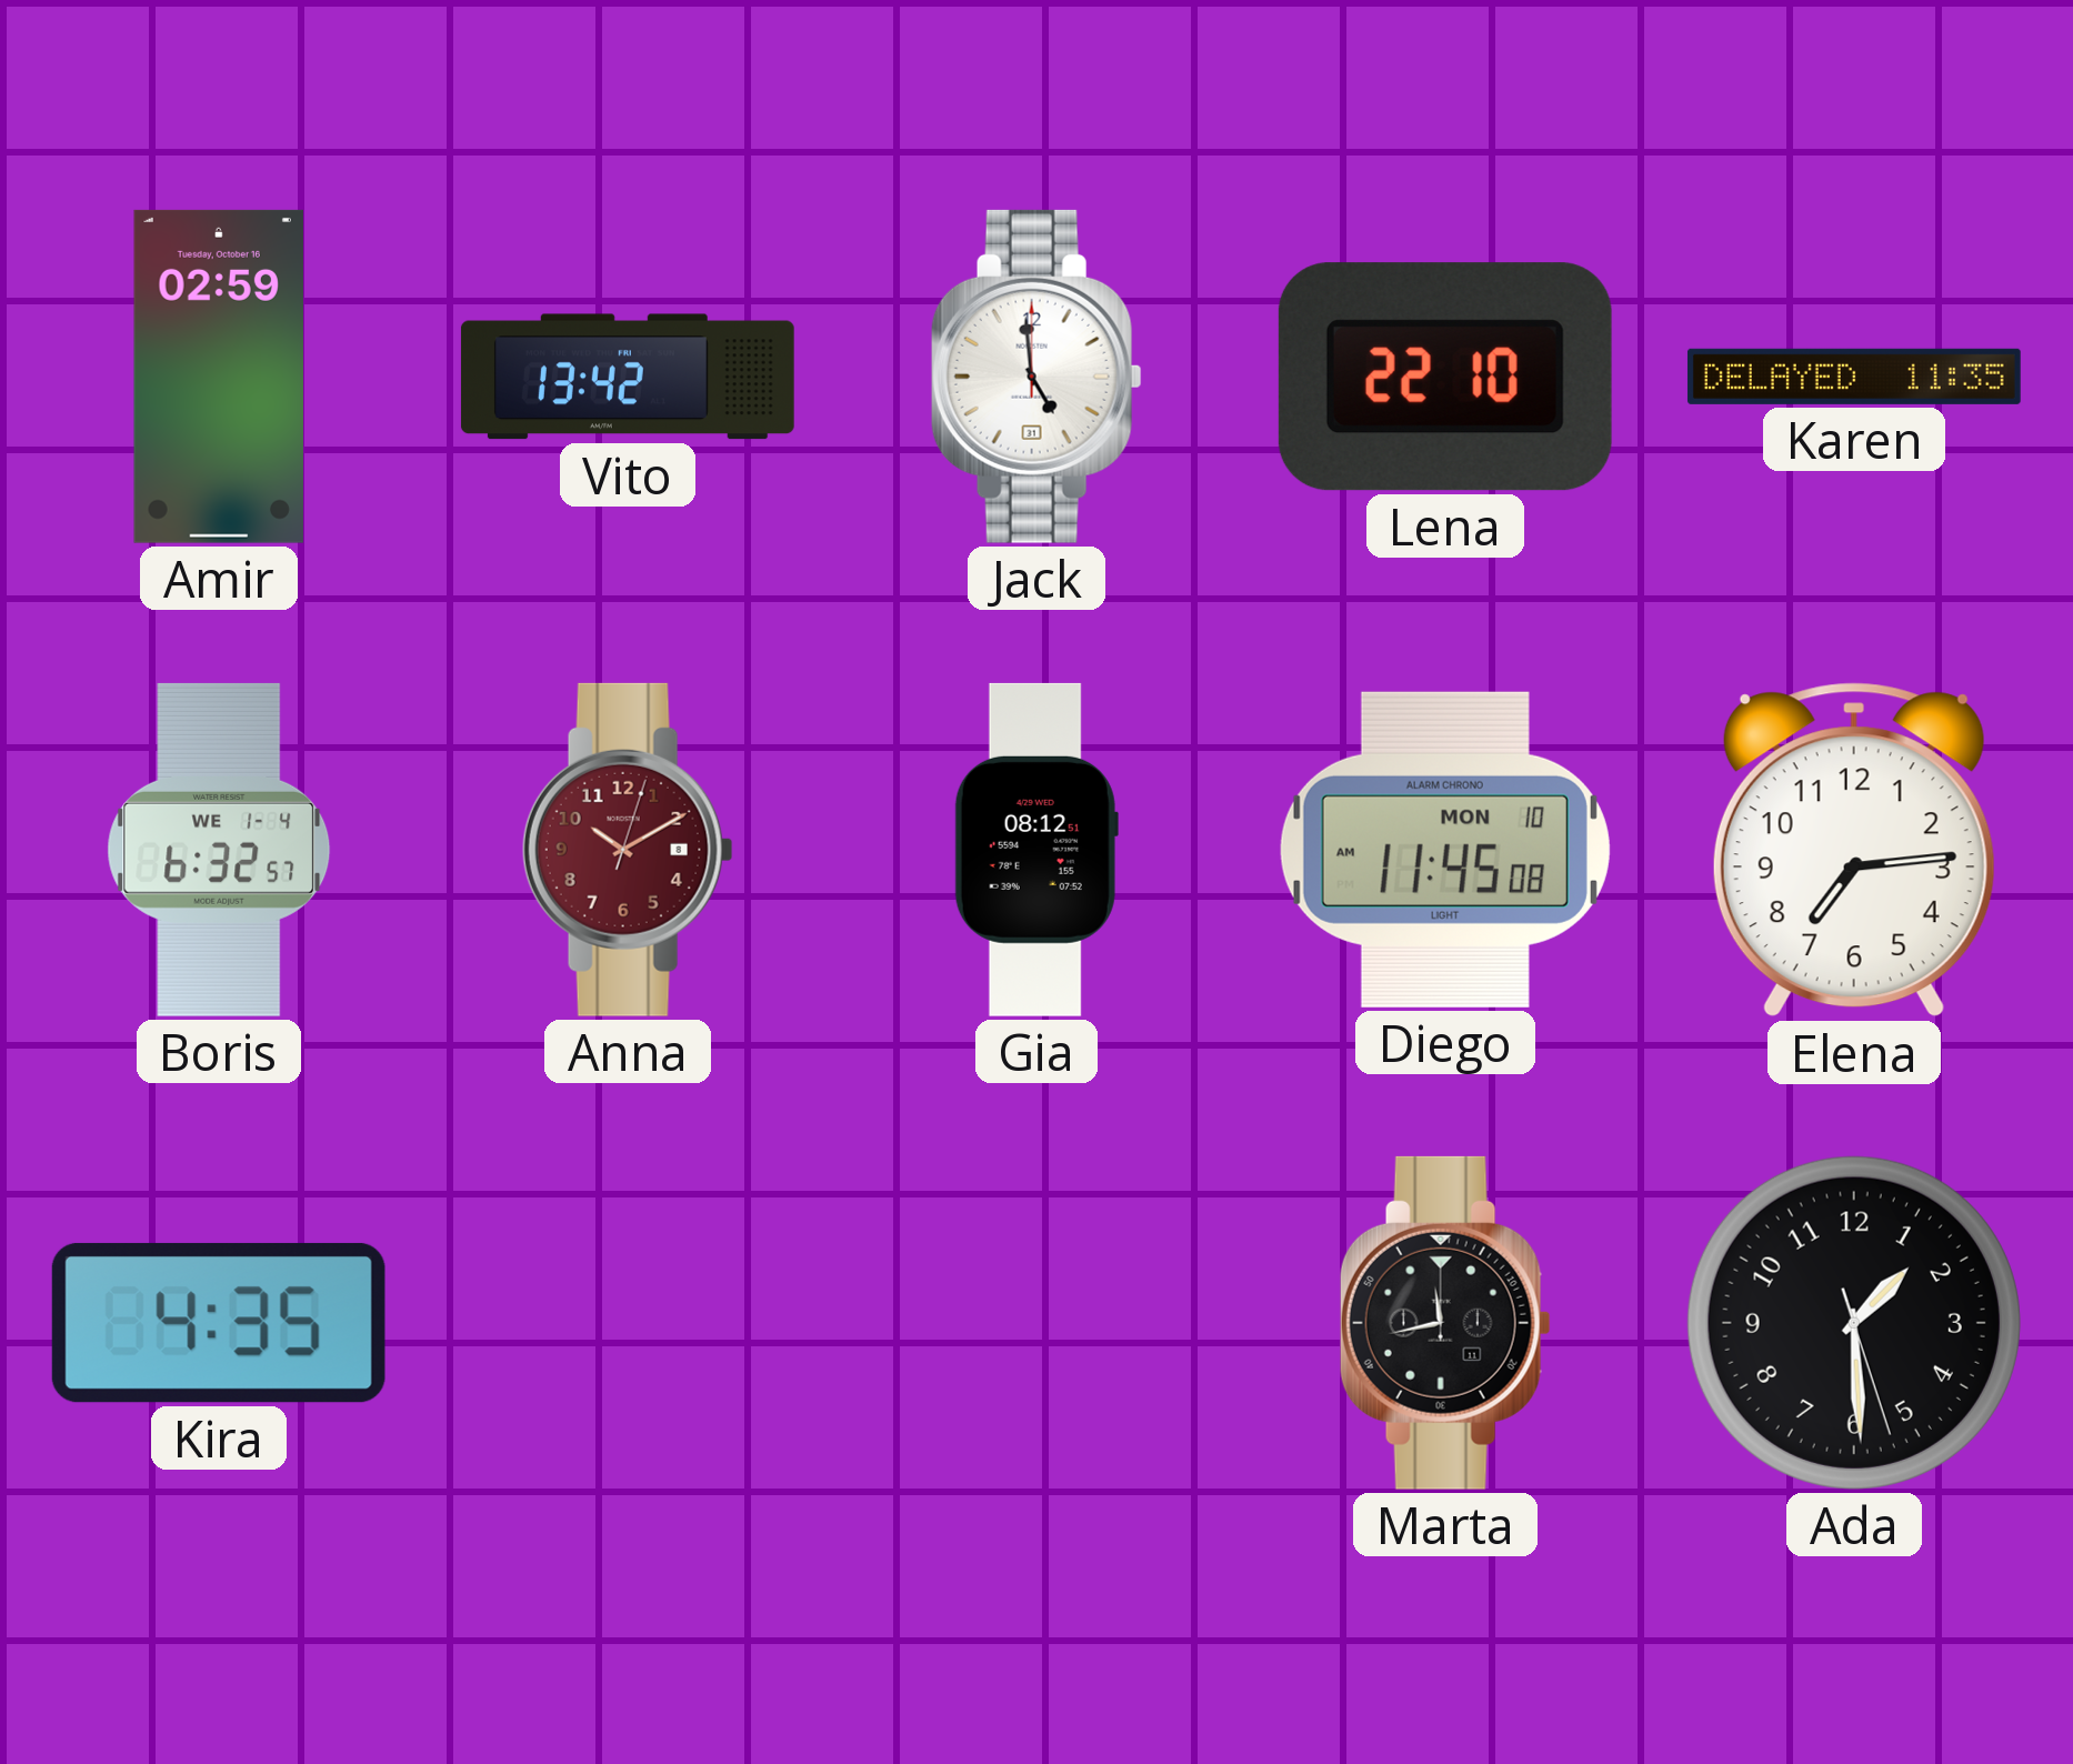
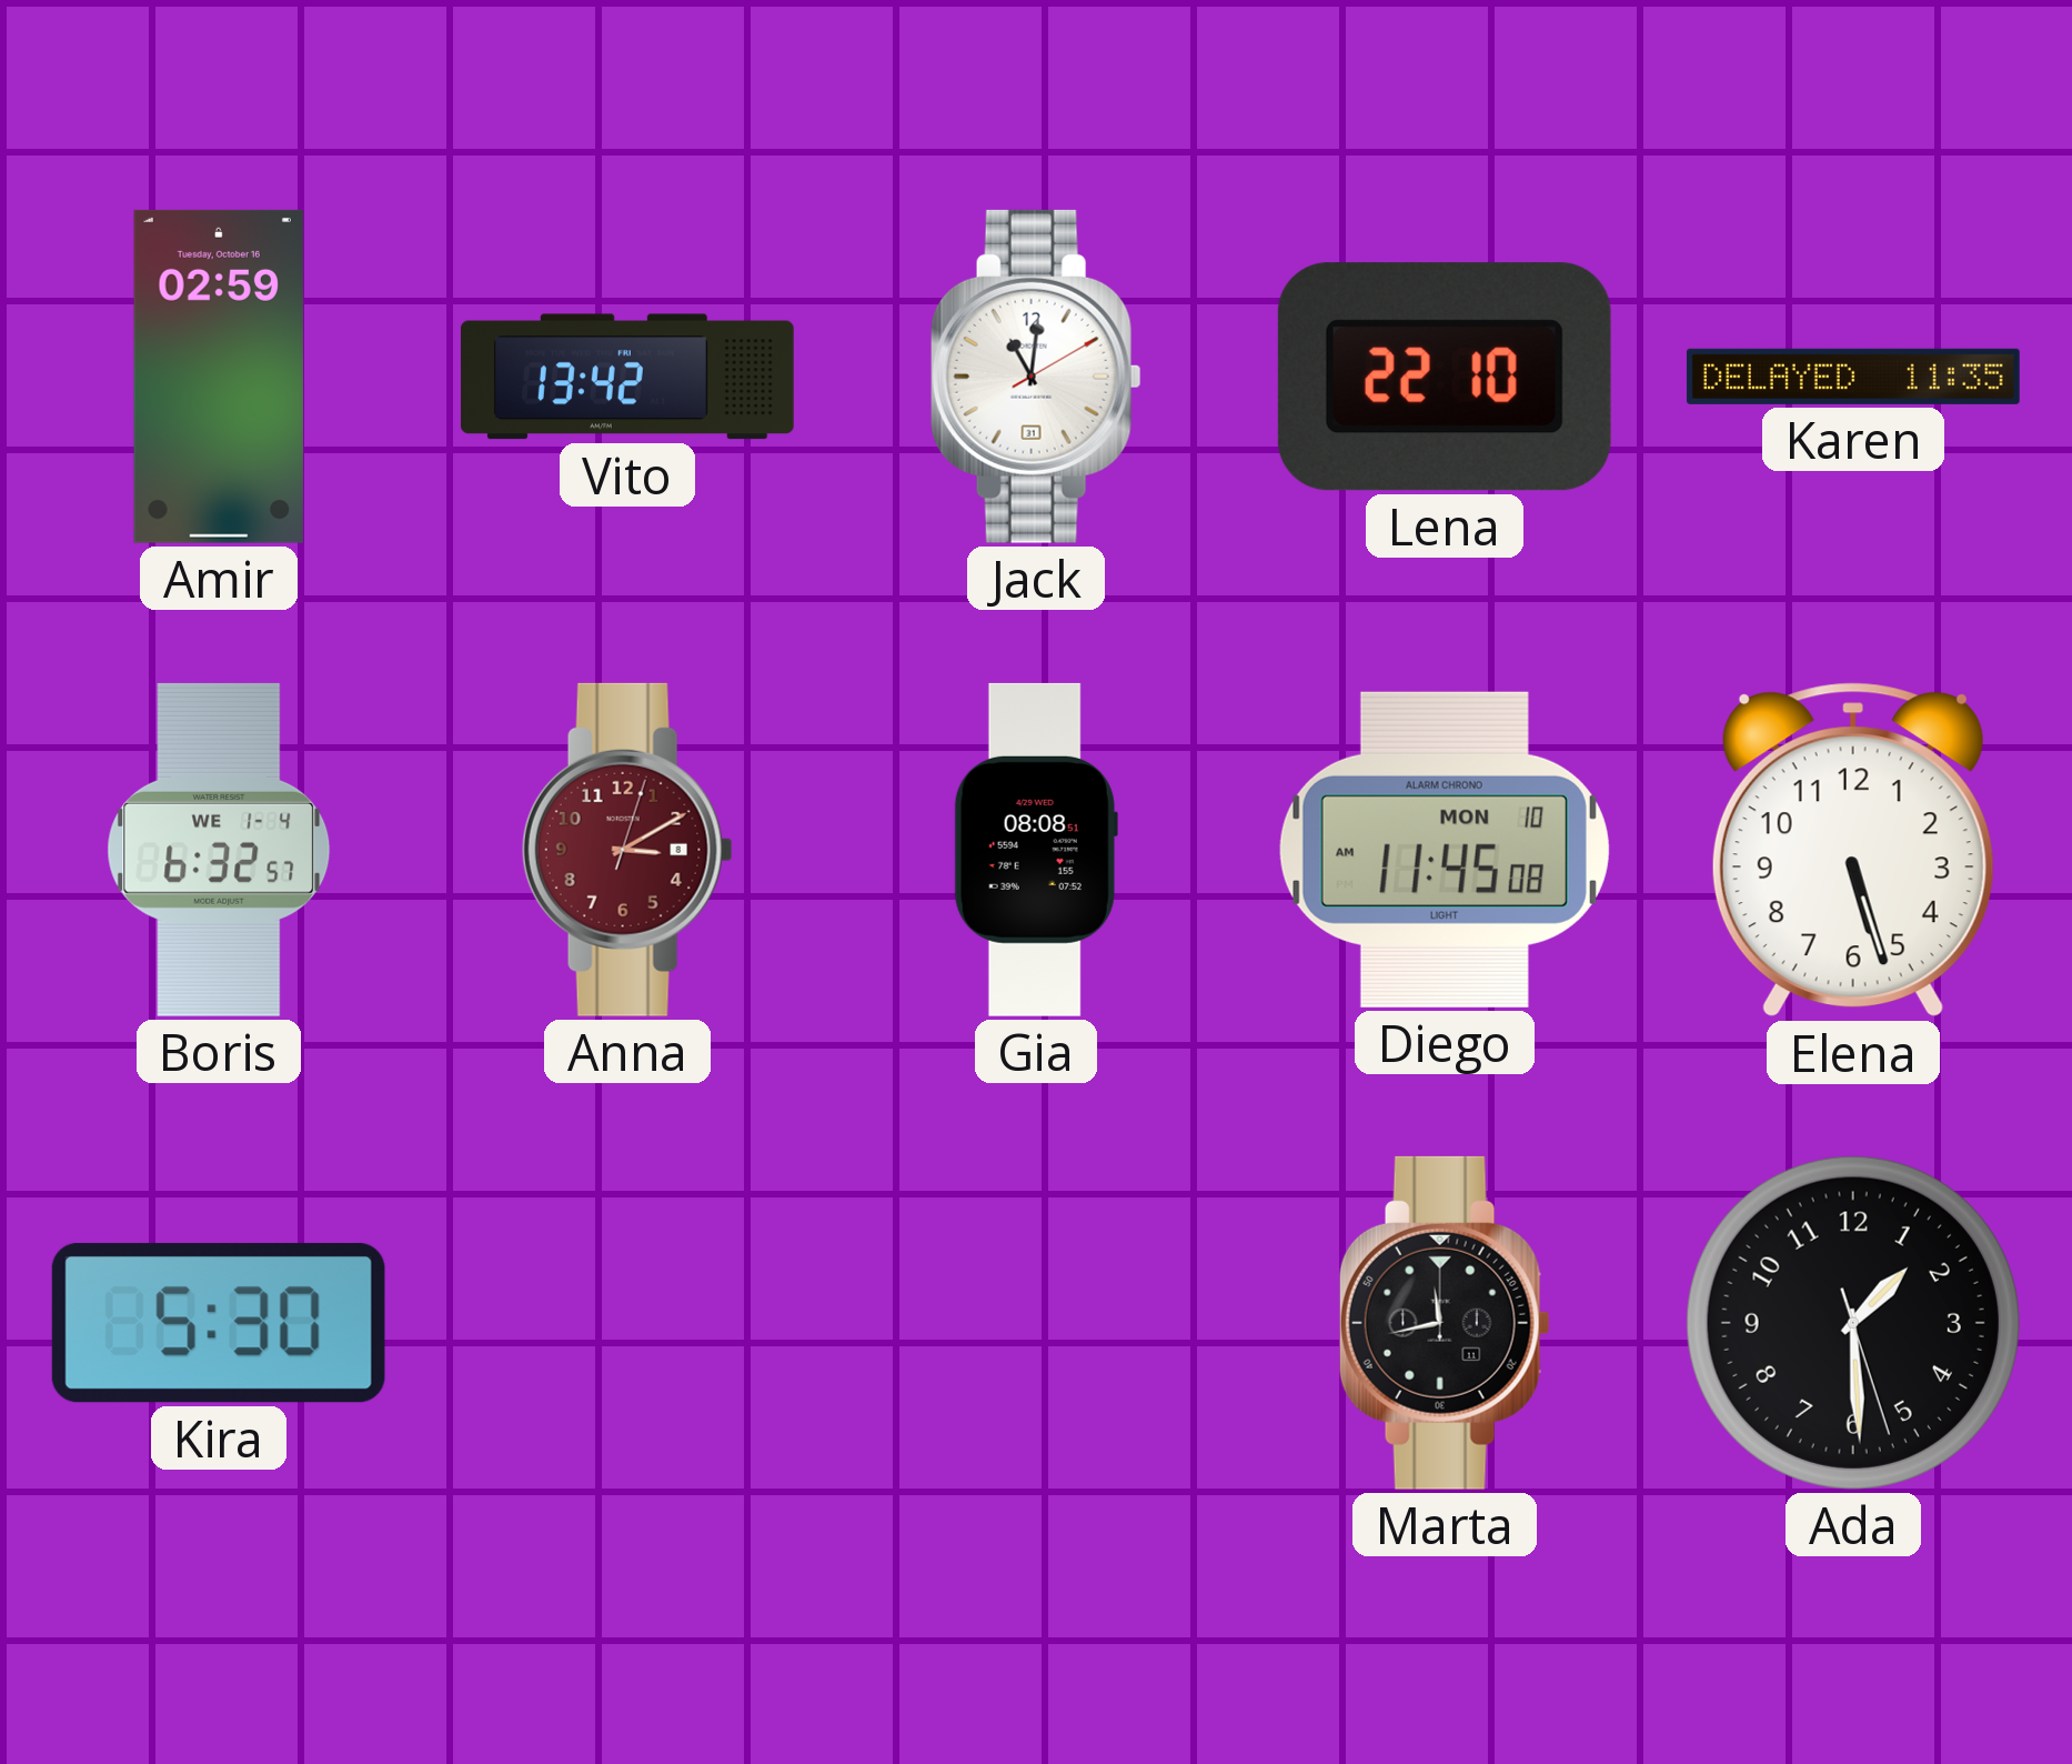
Jack: 4:59 -> 11:01
Anna: 10:10 -> 3:10
Gia: 08:12 -> 08:08
Elena: 7:14 -> 5:27
Kira: 4:35 -> 5:30
